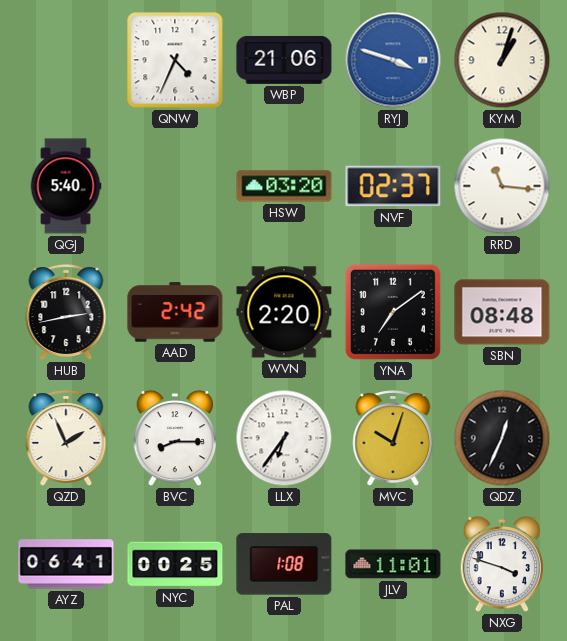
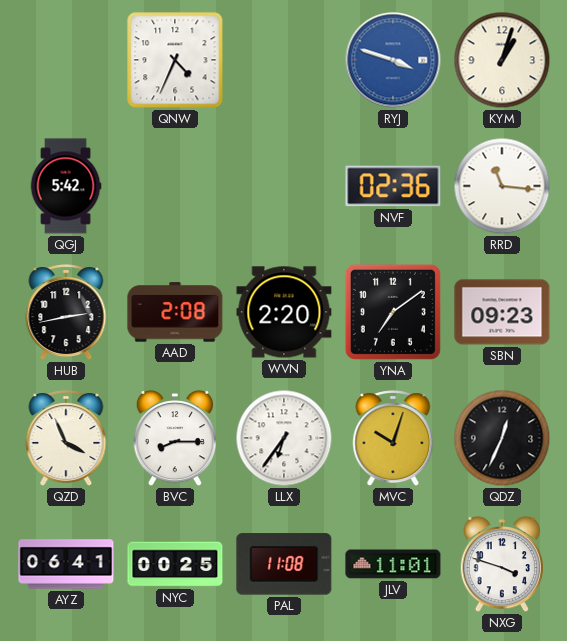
WBP: 21:06 -> none
QGJ: 5:40 -> 5:42
HSW: 03:20 -> none
NVF: 02:37 -> 02:36
AAD: 2:42 -> 2:08
SBN: 08:48 -> 09:23
QZD: 1:56 -> 3:56
PAL: 1:08 -> 11:08
